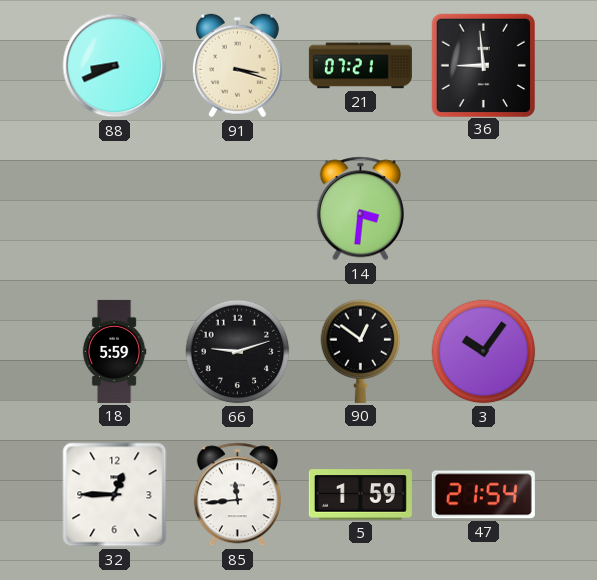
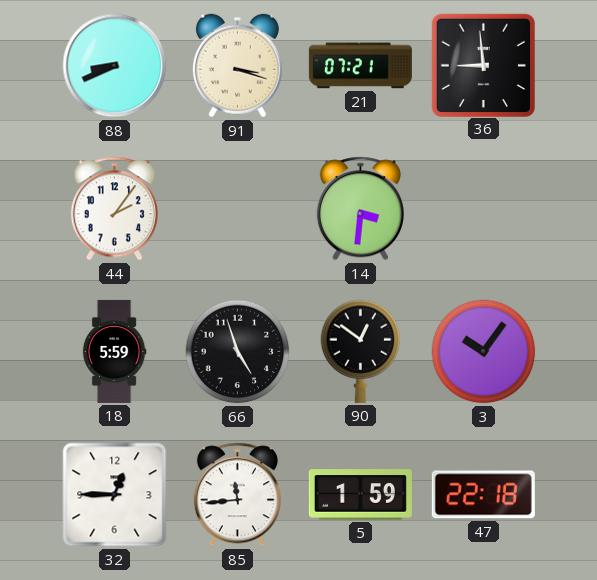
44: none -> 2:06
66: 9:12 -> 4:57
47: 21:54 -> 22:18
